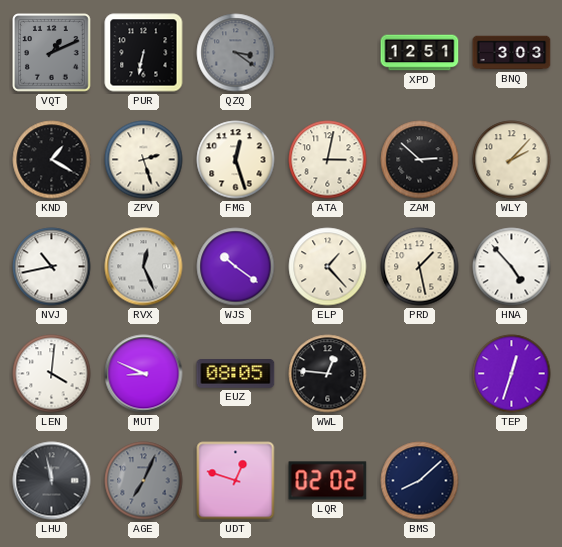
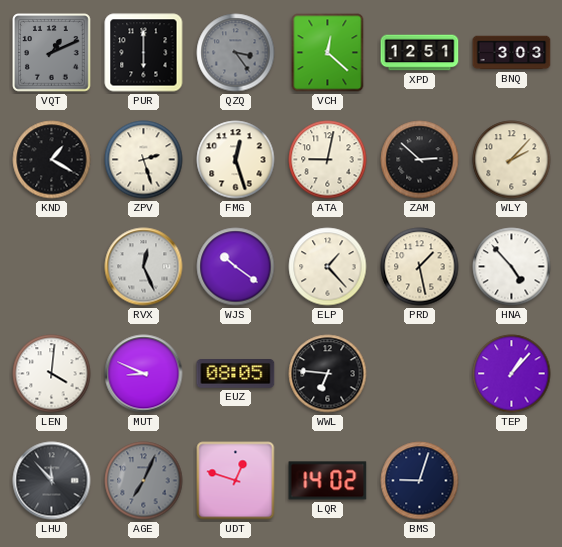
PUR: 6:32 -> 6:00
QZQ: 3:21 -> 3:24
VCH: none -> 12:22
ATA: 3:02 -> 9:02
NVJ: 10:43 -> none
WWL: 12:46 -> 6:46
TEP: 12:33 -> 1:07
LHU: 11:58 -> 11:53
LQR: 02:02 -> 14:02
BMS: 8:08 -> 9:03
